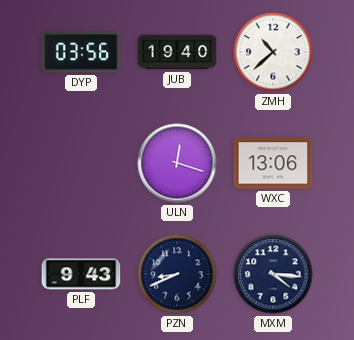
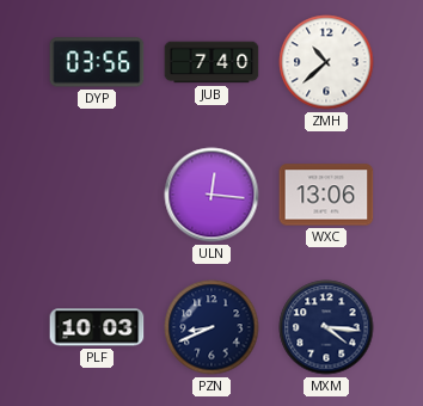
JUB: 19:40 -> 7:40
ULN: 12:18 -> 12:16
PLF: 9:43 -> 10:03
